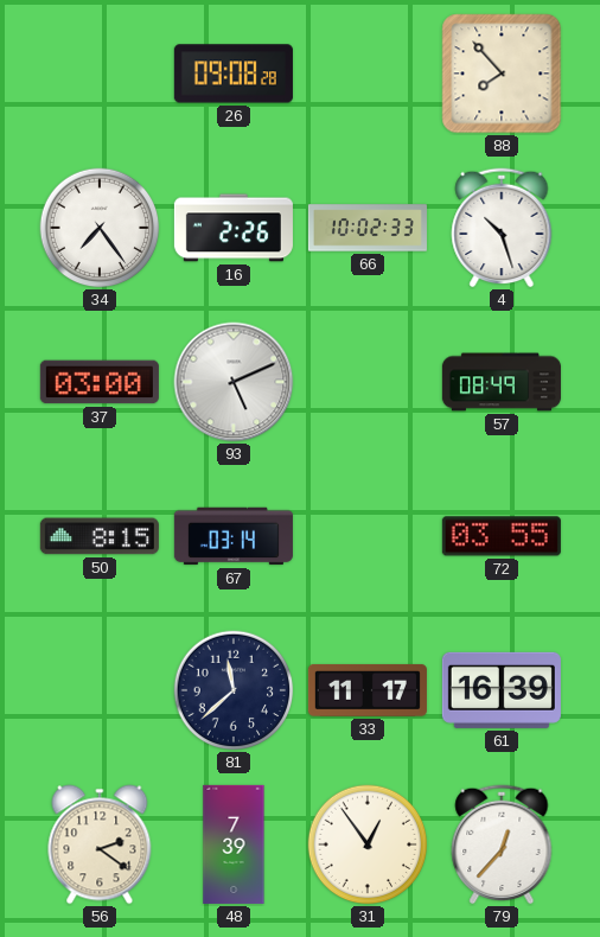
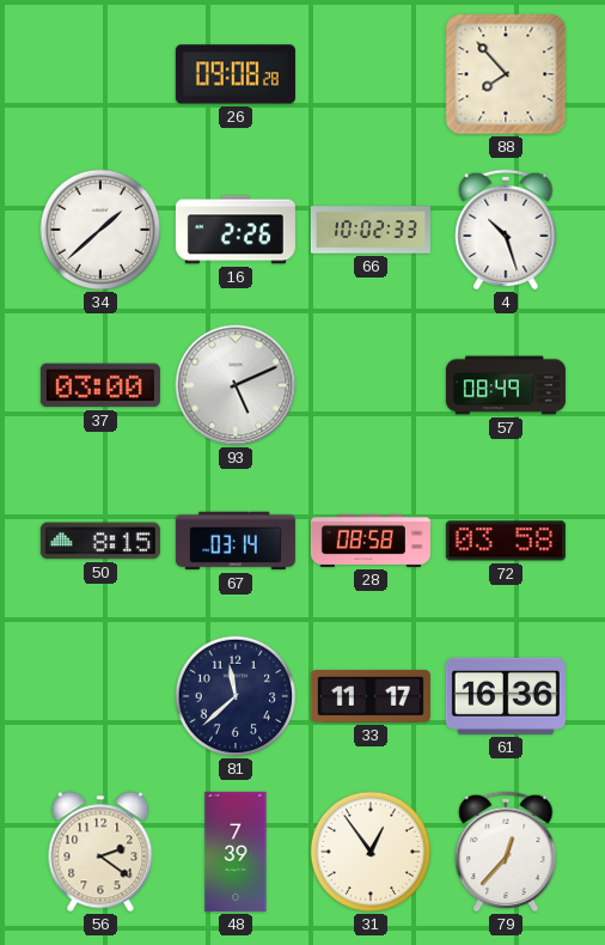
34: 7:24 -> 1:38
28: none -> 08:58
72: 03:55 -> 03:58
61: 16:39 -> 16:36
